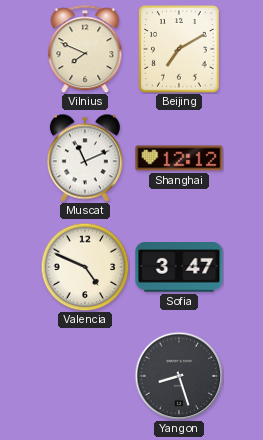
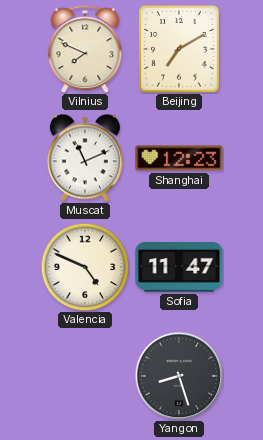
Shanghai: 12:12 -> 12:23
Sofia: 3:47 -> 11:47
